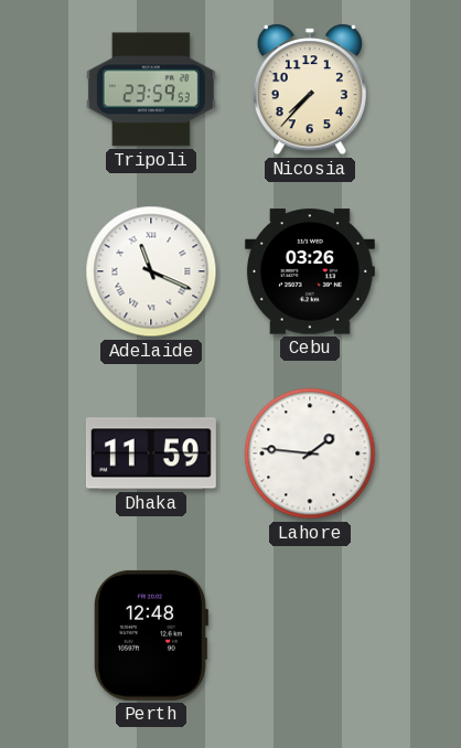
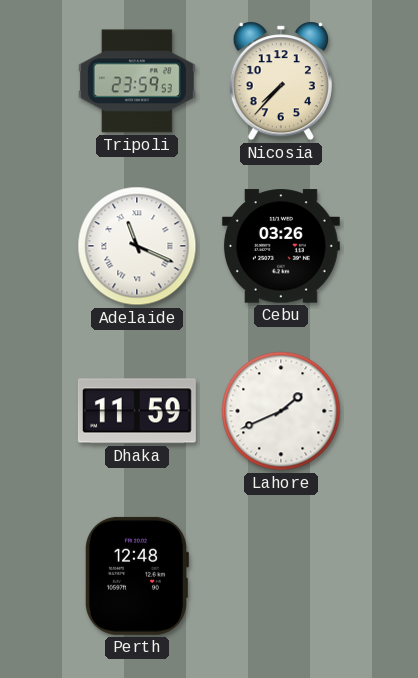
Lahore: 1:46 -> 1:41
